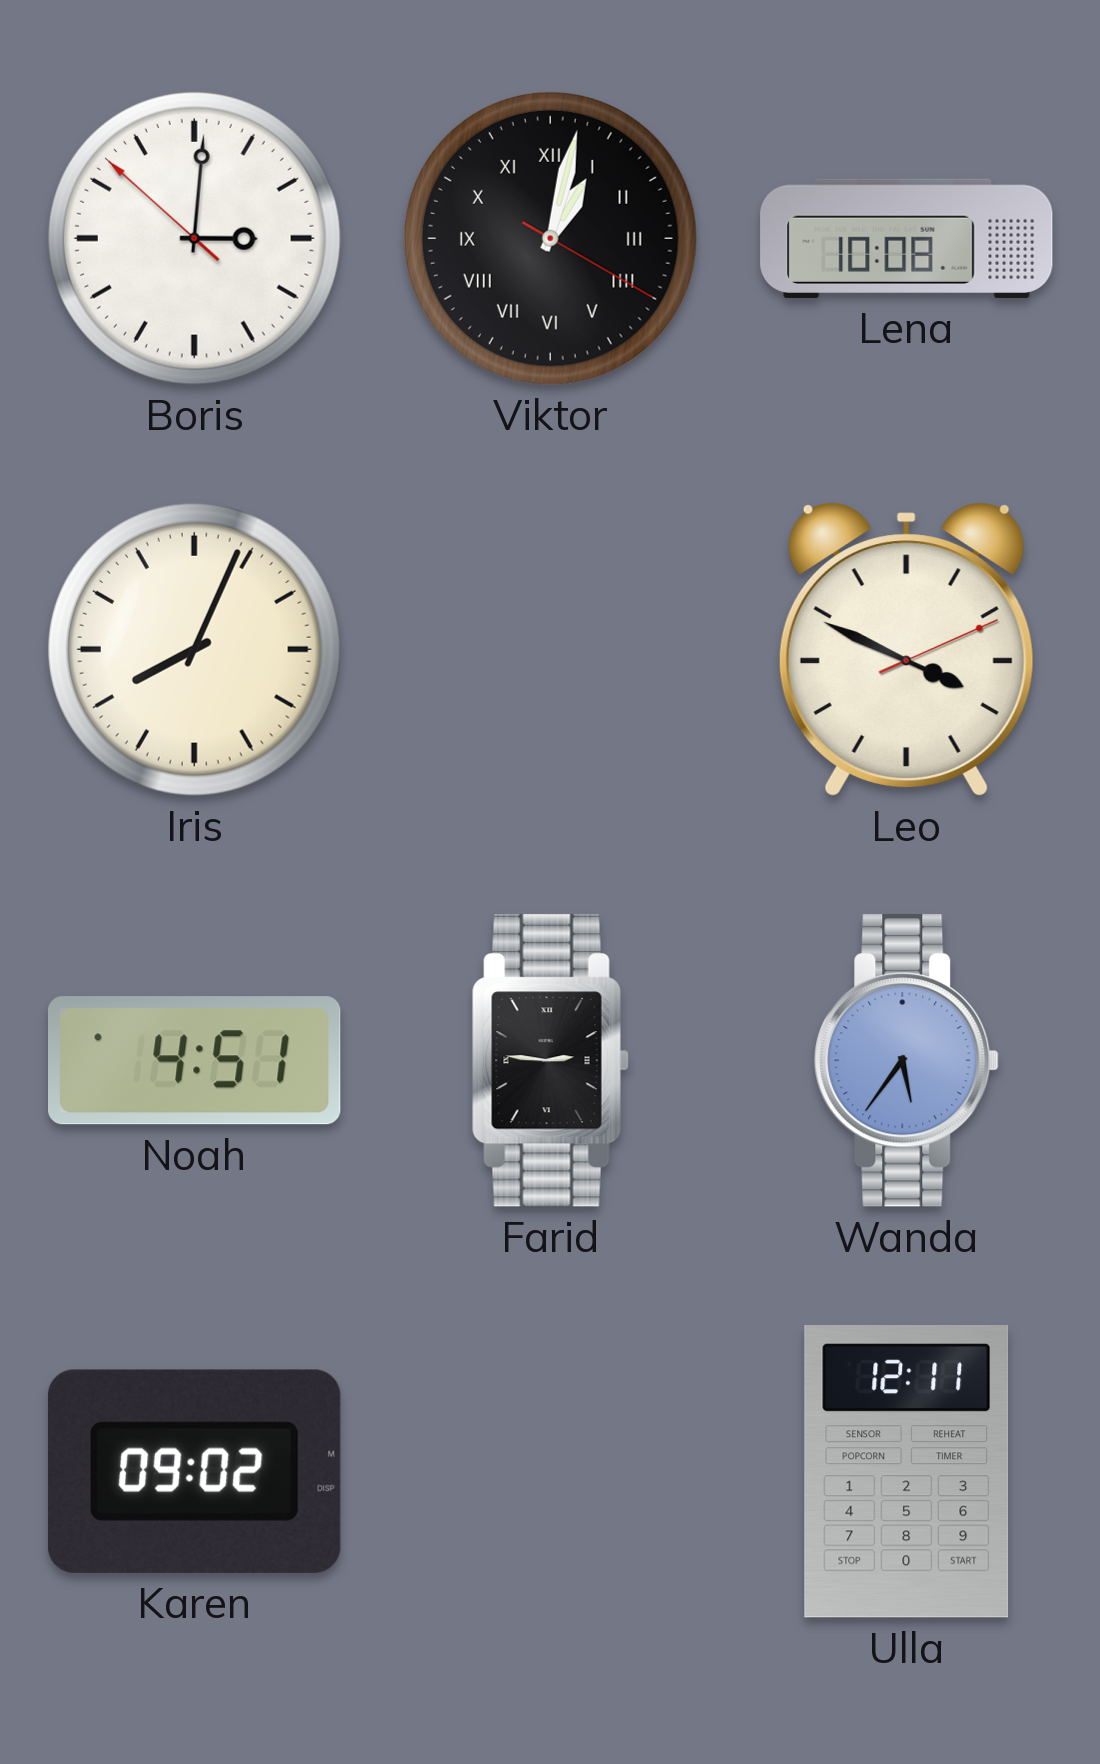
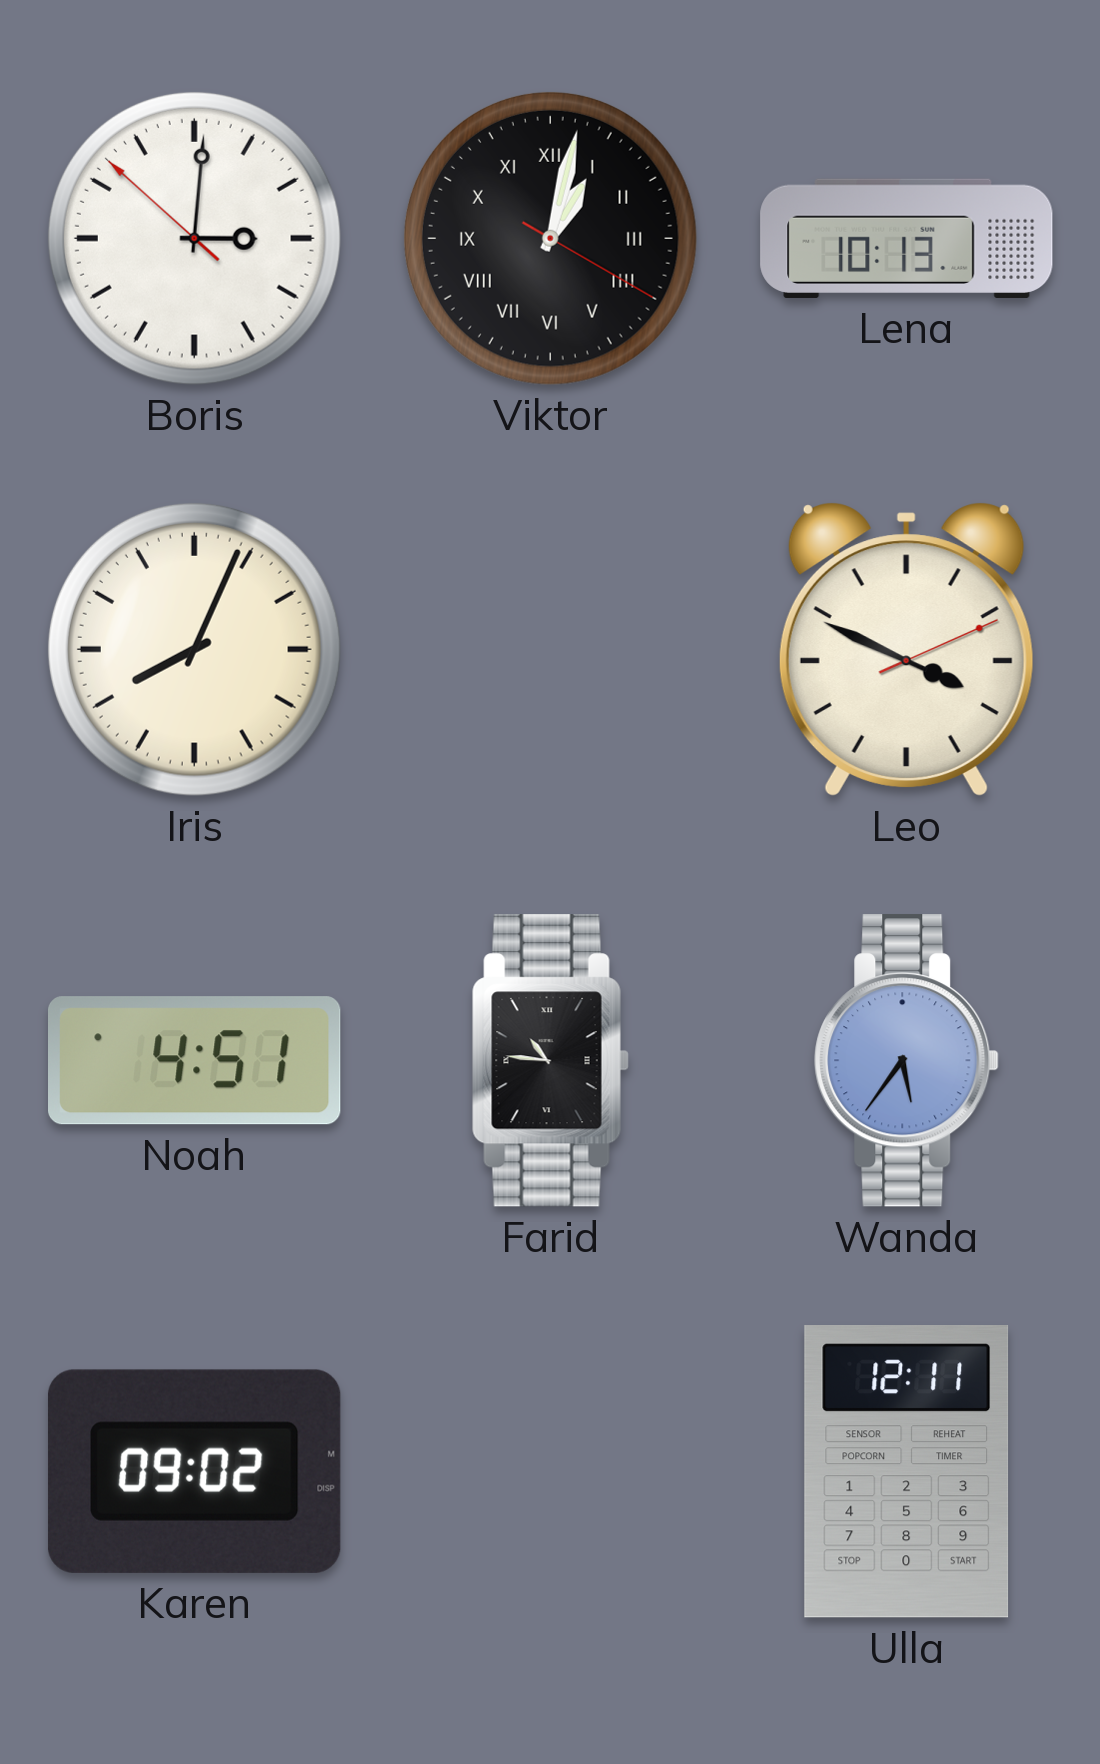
Lena: 10:08 -> 10:13
Farid: 2:46 -> 10:46
